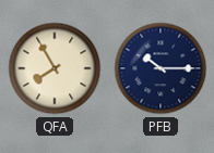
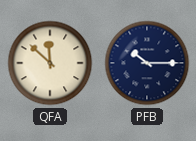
QFA: 7:55 -> 11:52
